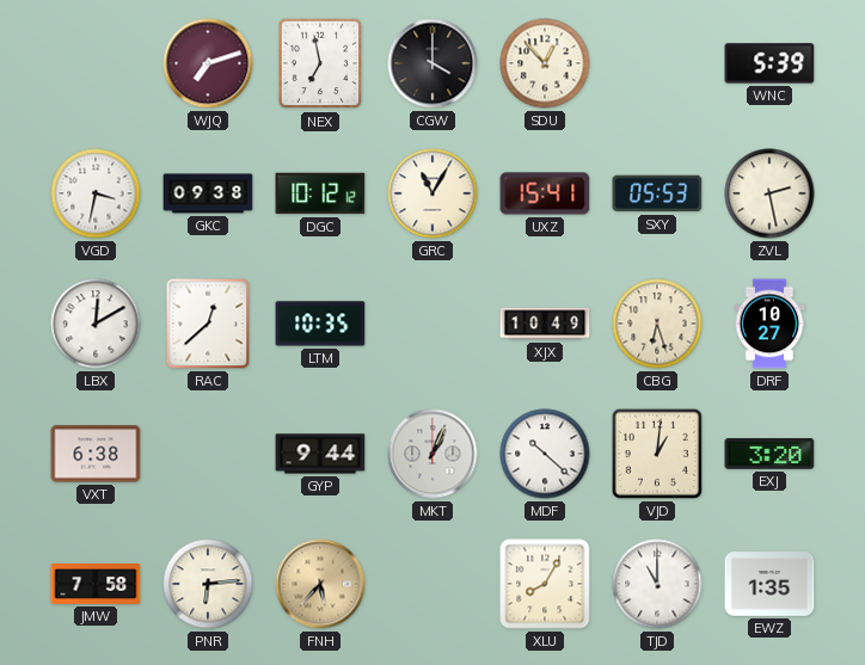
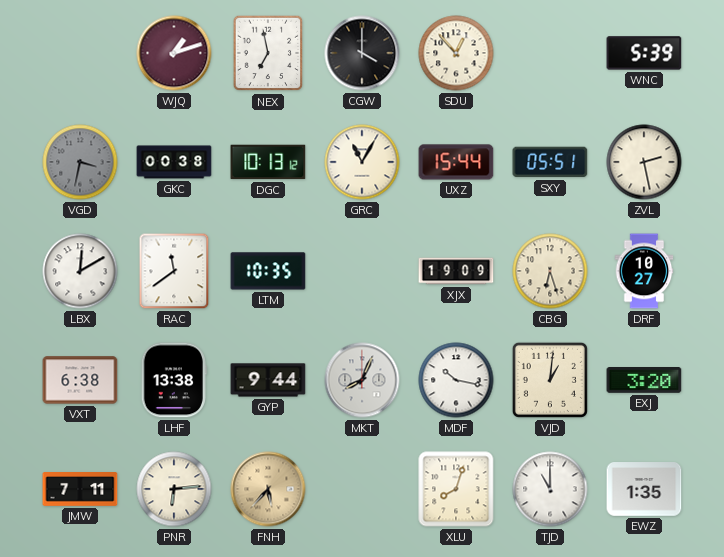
WJQ: 7:12 -> 1:12
VGD dial: white -> grey
GKC: 09:38 -> 00:38
DGC: 10:12 -> 10:13
UXZ: 15:41 -> 15:44
SXY: 05:53 -> 05:51
RAC: 12:38 -> 11:39
XJX: 10:49 -> 19:09
LHF: none -> 13:38
MKT: 1:04 -> 8:04
MDF: 10:22 -> 10:17
JMW: 7:58 -> 7:11
XLU: 8:05 -> 8:03
